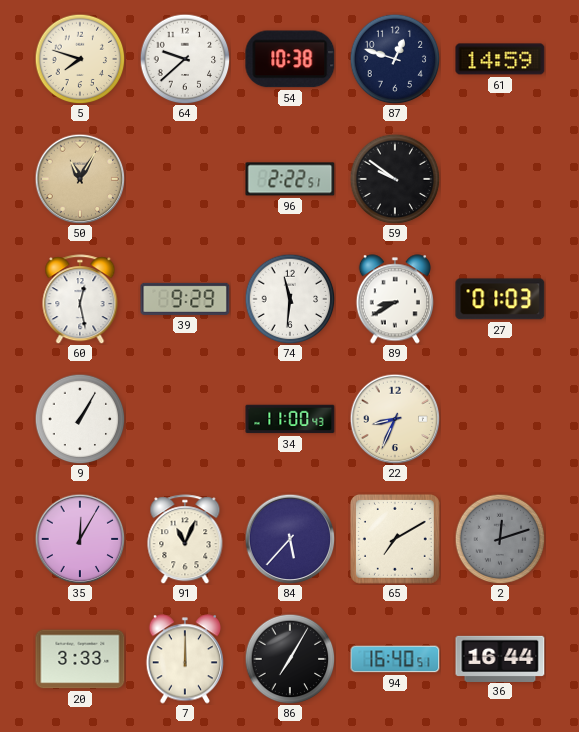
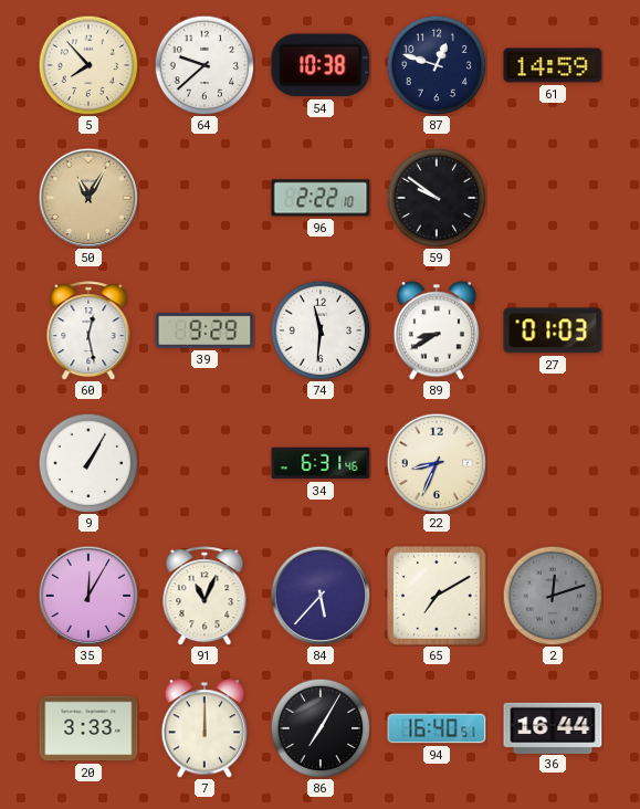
5: 7:48 -> 7:53
96: 2:22:51 -> 2:22:10
34: 11:00 -> 6:31
